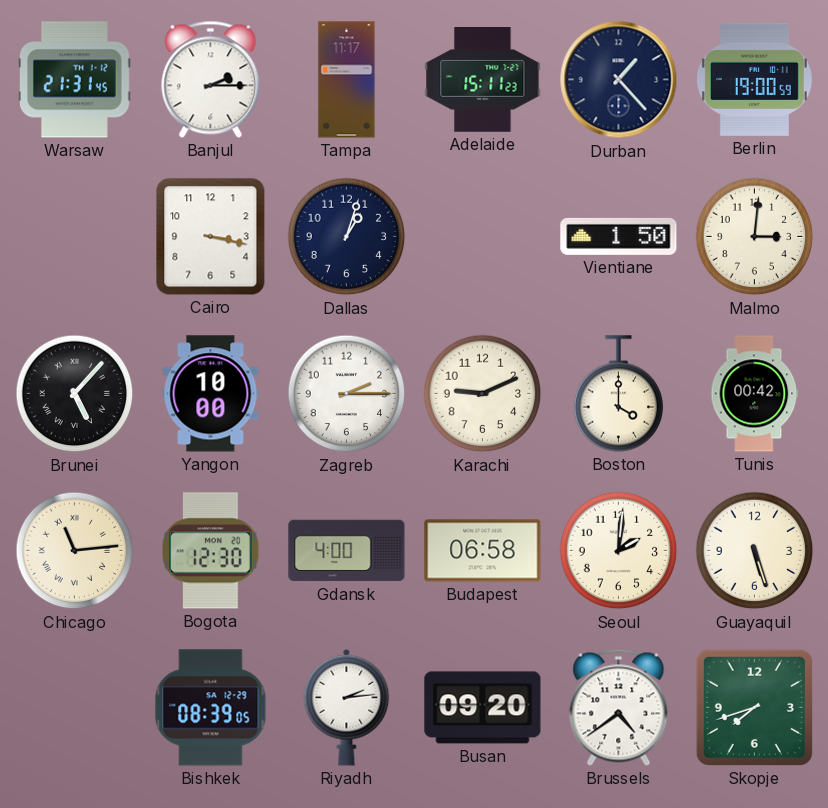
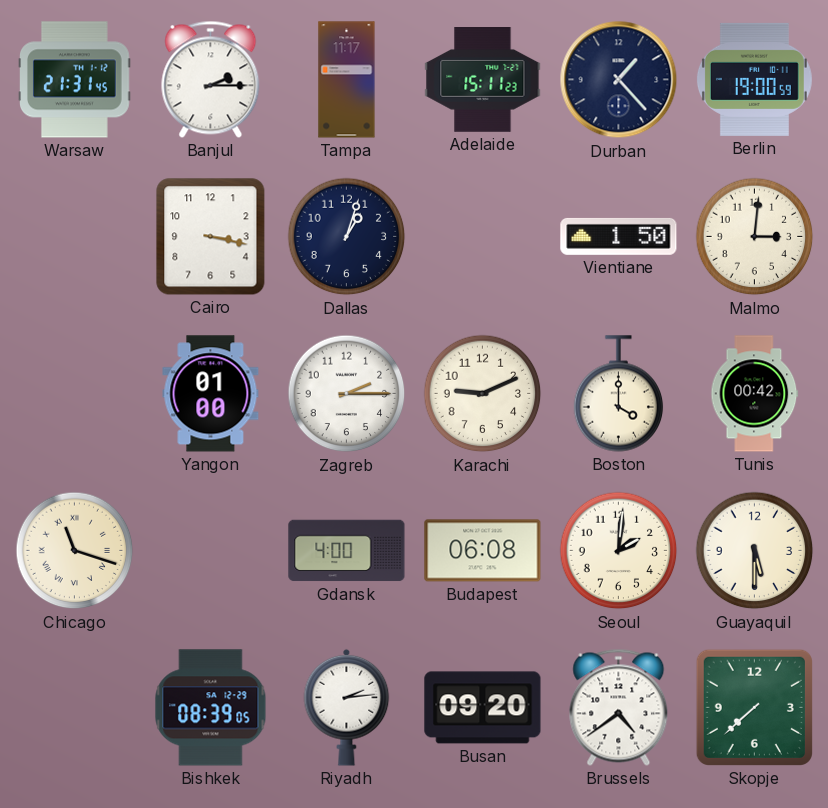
Brunei: 5:07 -> none
Yangon: 10:00 -> 01:00
Chicago: 11:14 -> 11:18
Bogota: 12:30 -> none
Budapest: 06:58 -> 06:08
Guayaquil: 5:27 -> 5:30
Skopje: 7:42 -> 7:38
